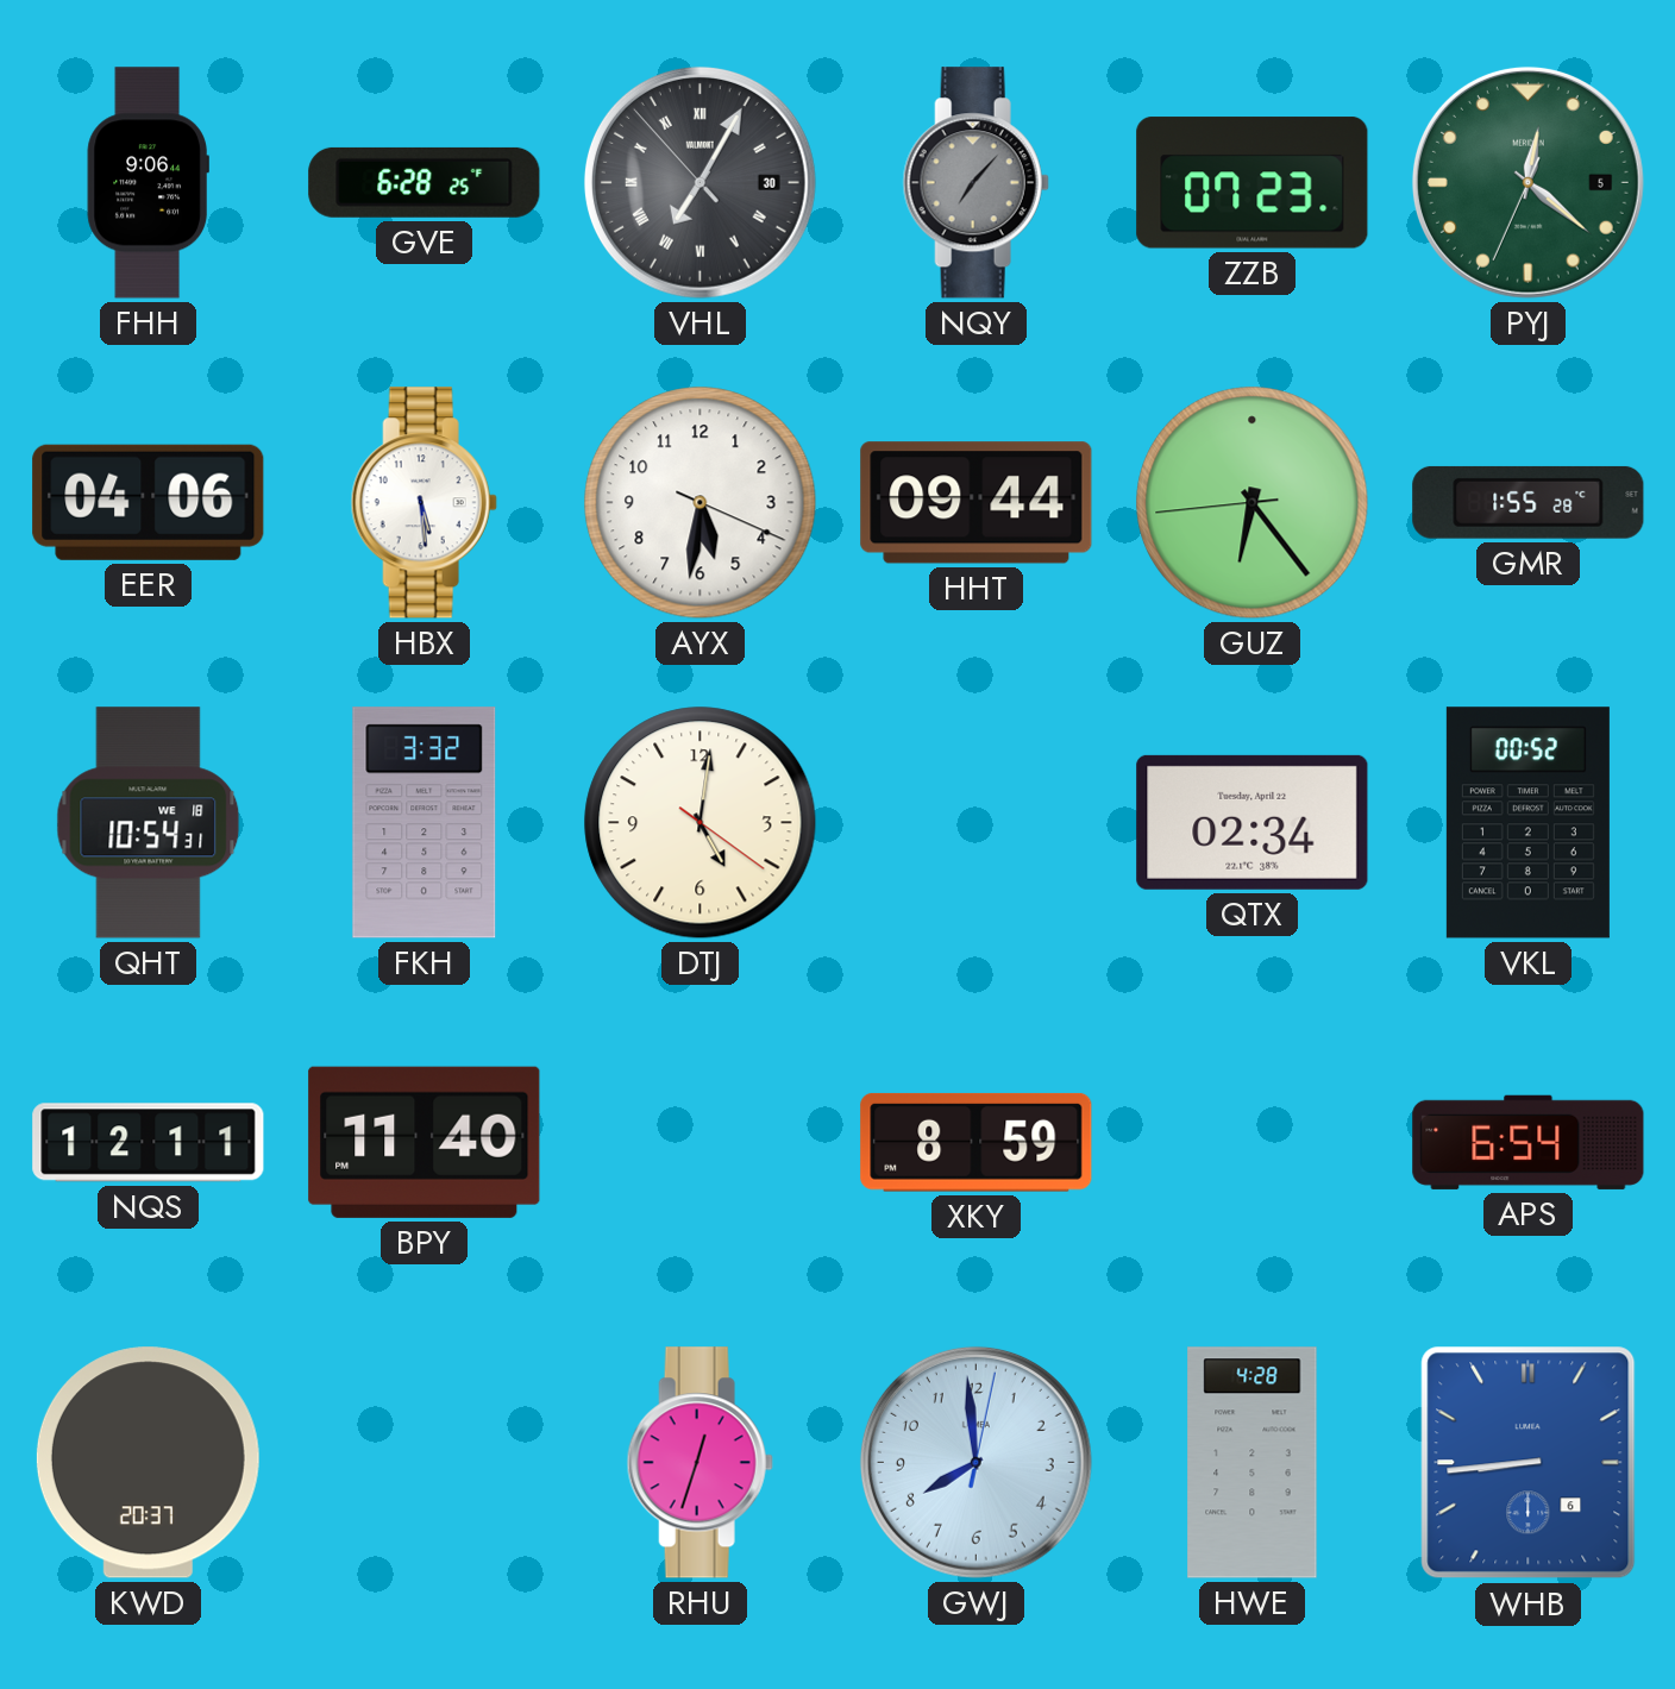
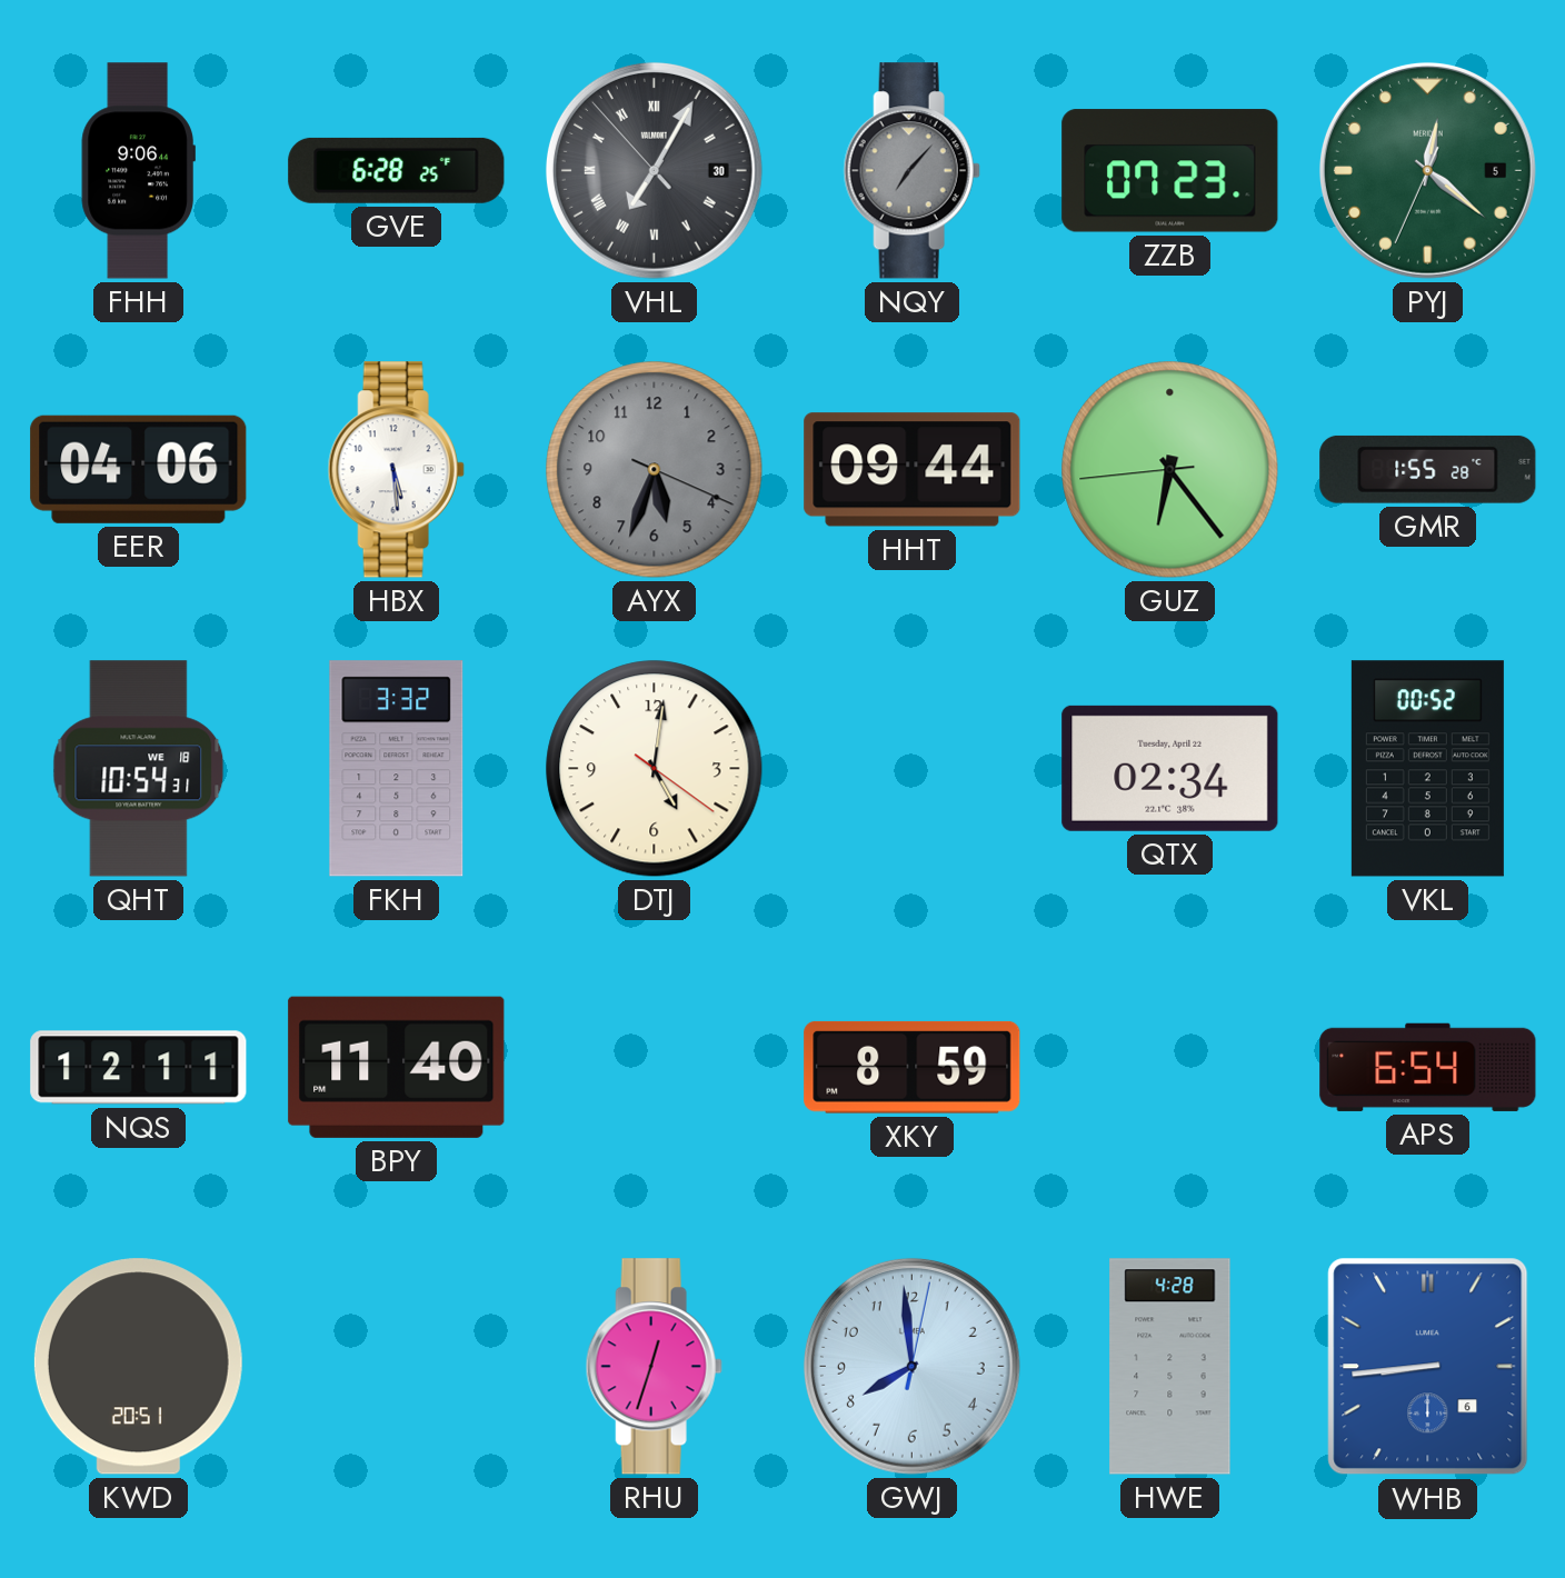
AYX: 5:31 -> 5:33
AYX dial: white -> grey
KWD: 20:37 -> 20:51
